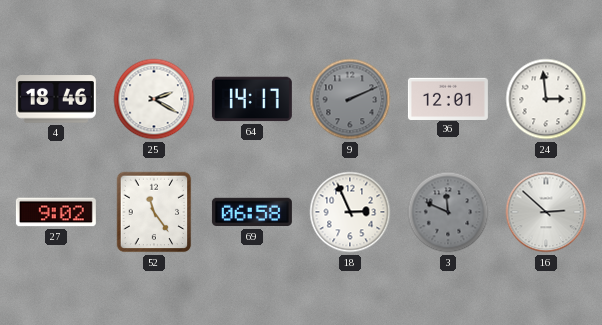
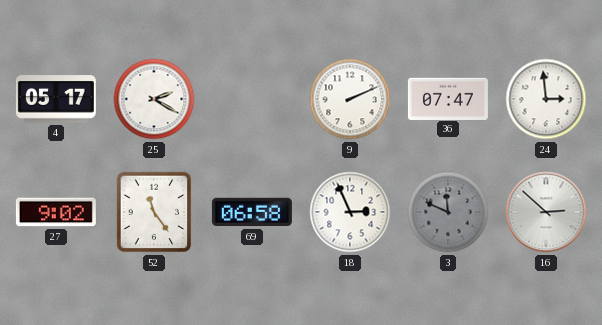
4: 18:46 -> 05:17
64: 14:17 -> none
9 dial: grey -> white
36: 12:01 -> 07:47
